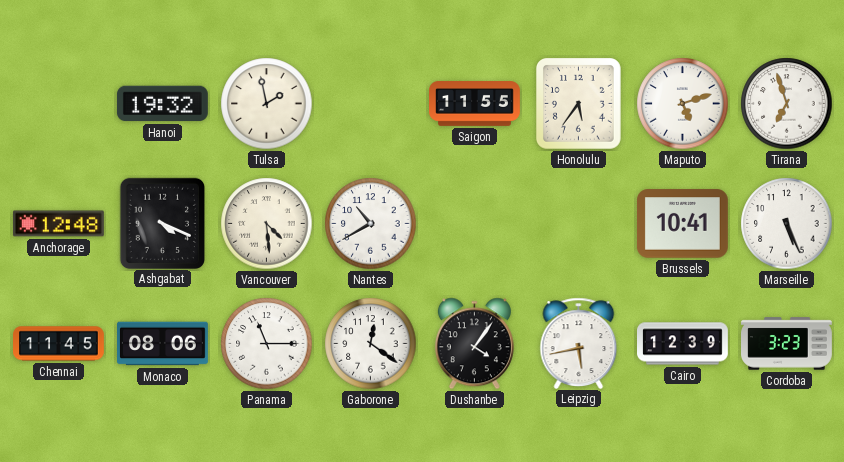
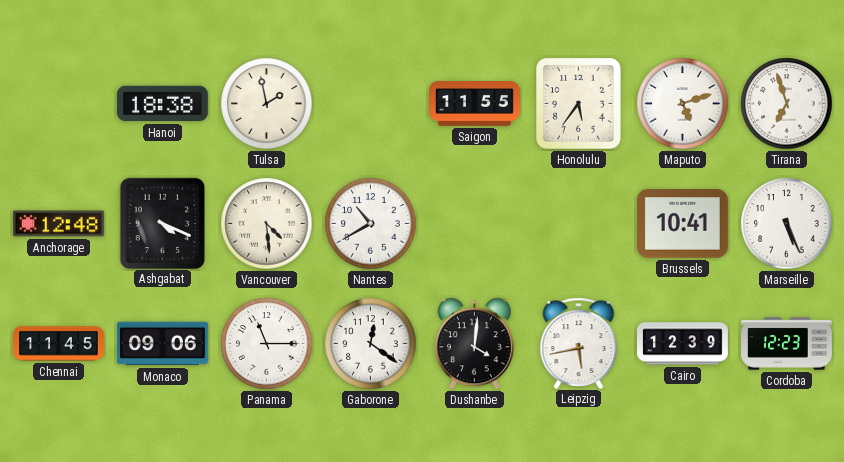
Hanoi: 19:32 -> 18:38
Monaco: 08:06 -> 09:06
Dushanbe: 4:06 -> 4:01
Cordoba: 3:23 -> 12:23
